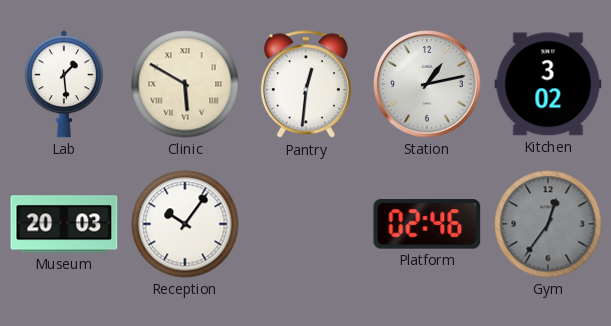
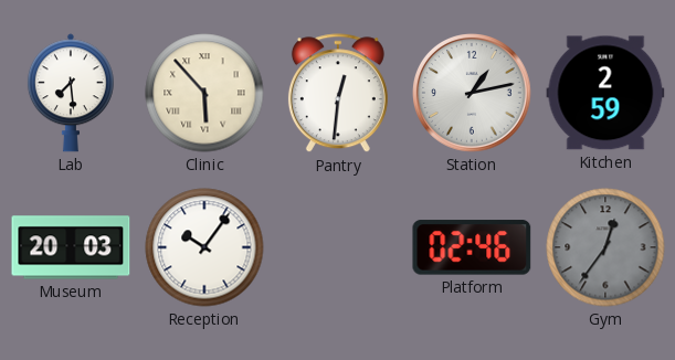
Lab: 1:29 -> 7:29
Clinic: 5:50 -> 5:53
Kitchen: 3:02 -> 2:59
